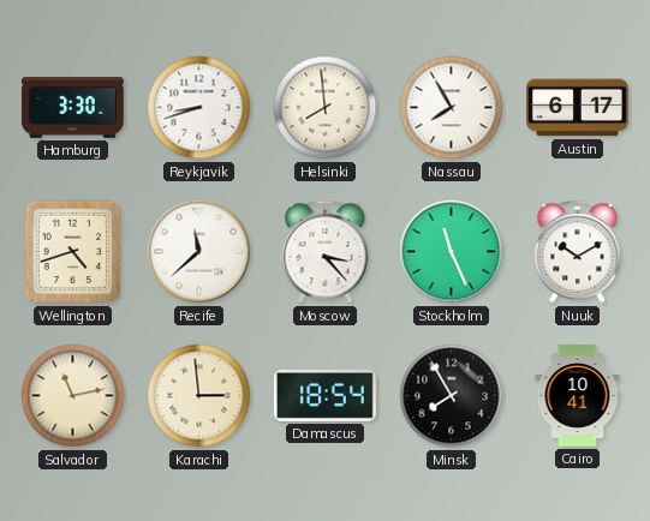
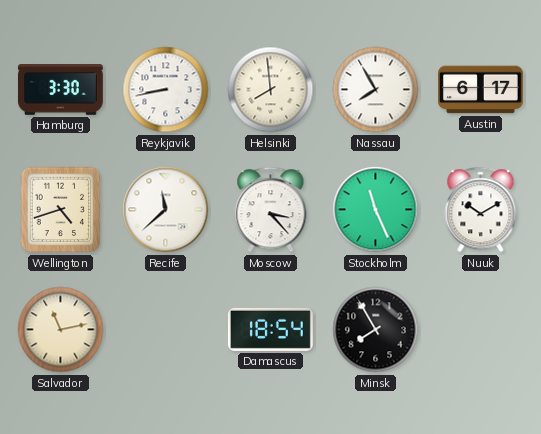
Reykjavik: 8:42 -> 8:43
Karachi: 2:59 -> none
Cairo: 10:41 -> none
